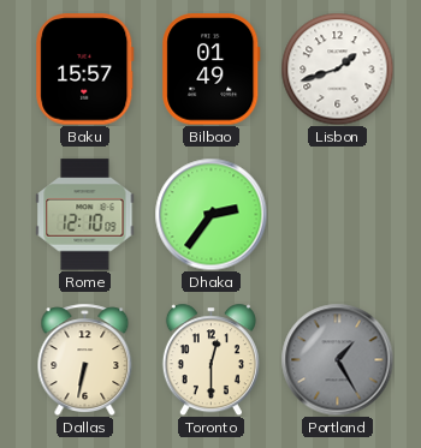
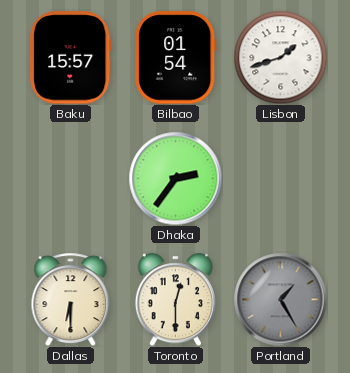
Bilbao: 01:49 -> 01:54
Rome: 12:10 -> none
Dallas: 6:32 -> 6:30
